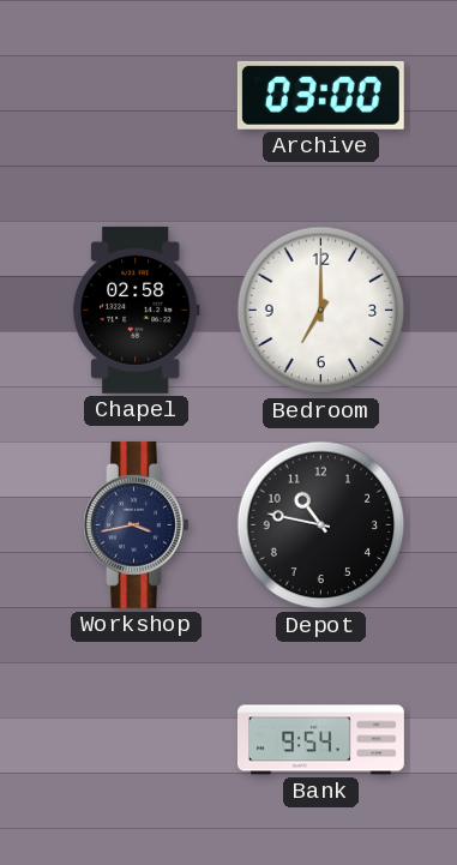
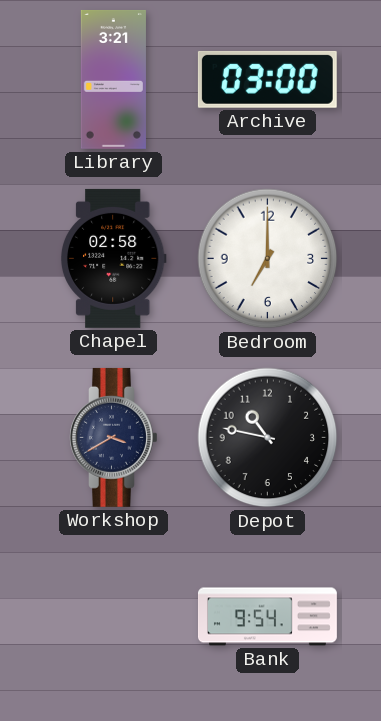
Library: none -> 3:21
Workshop: 3:43 -> 3:40
